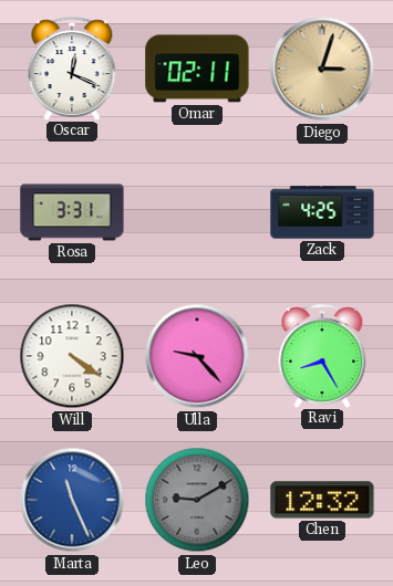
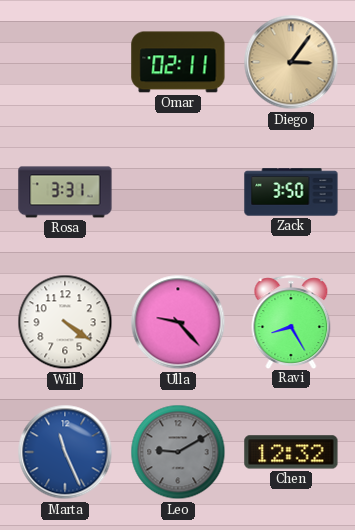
Oscar: 12:19 -> none
Diego: 3:03 -> 3:06
Zack: 4:25 -> 3:50
